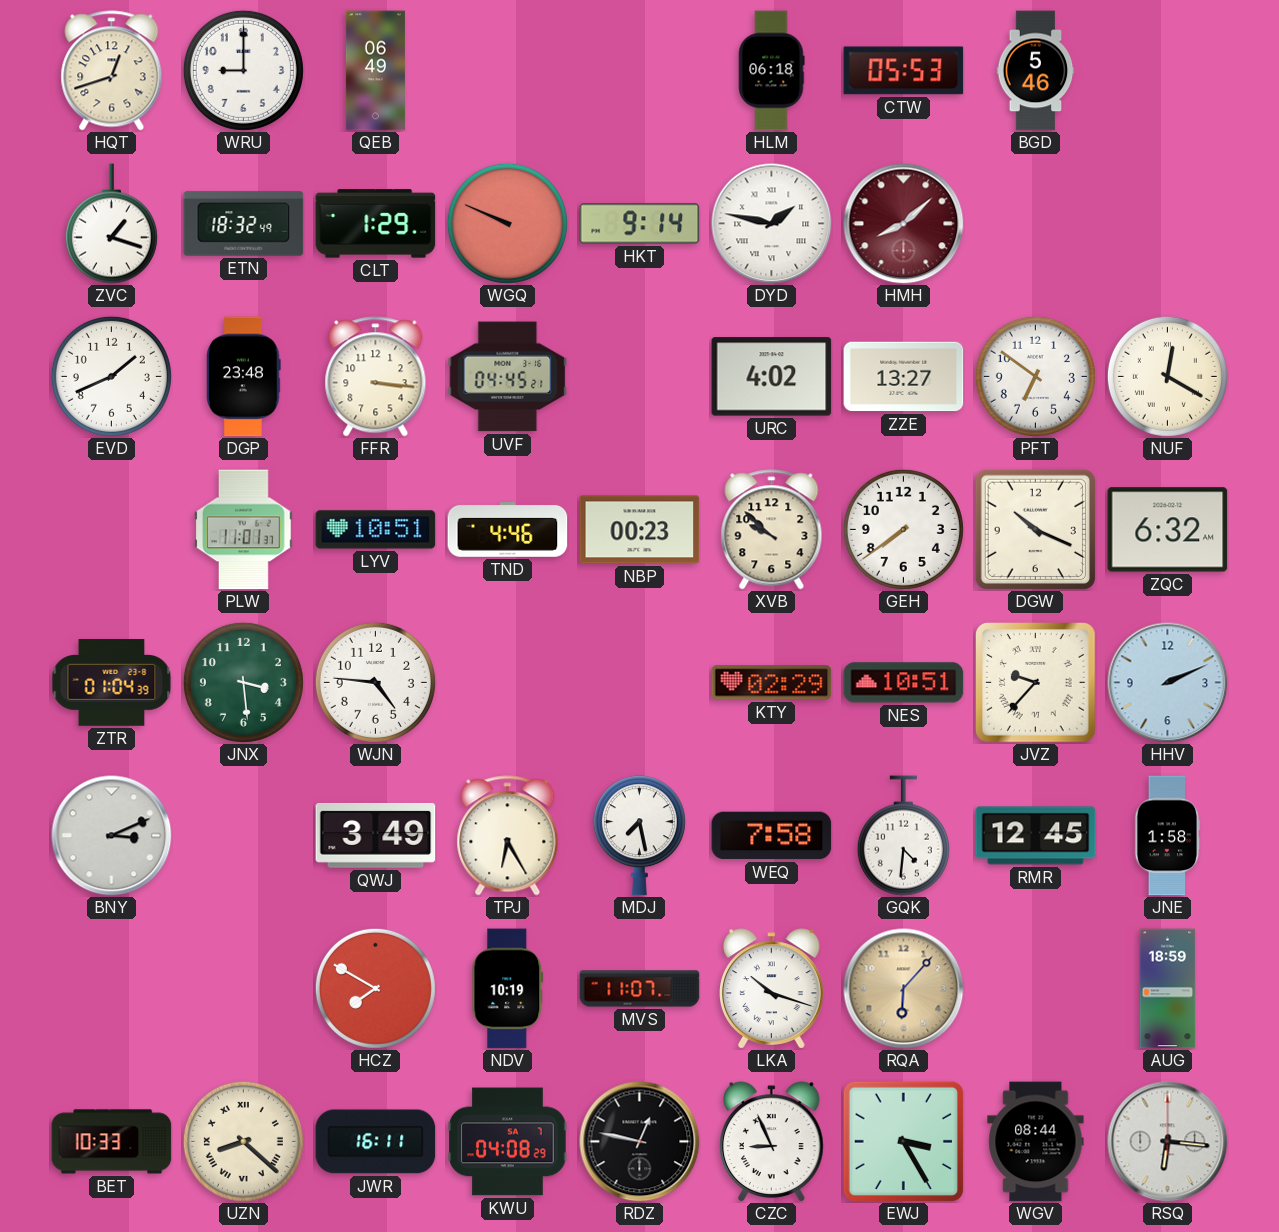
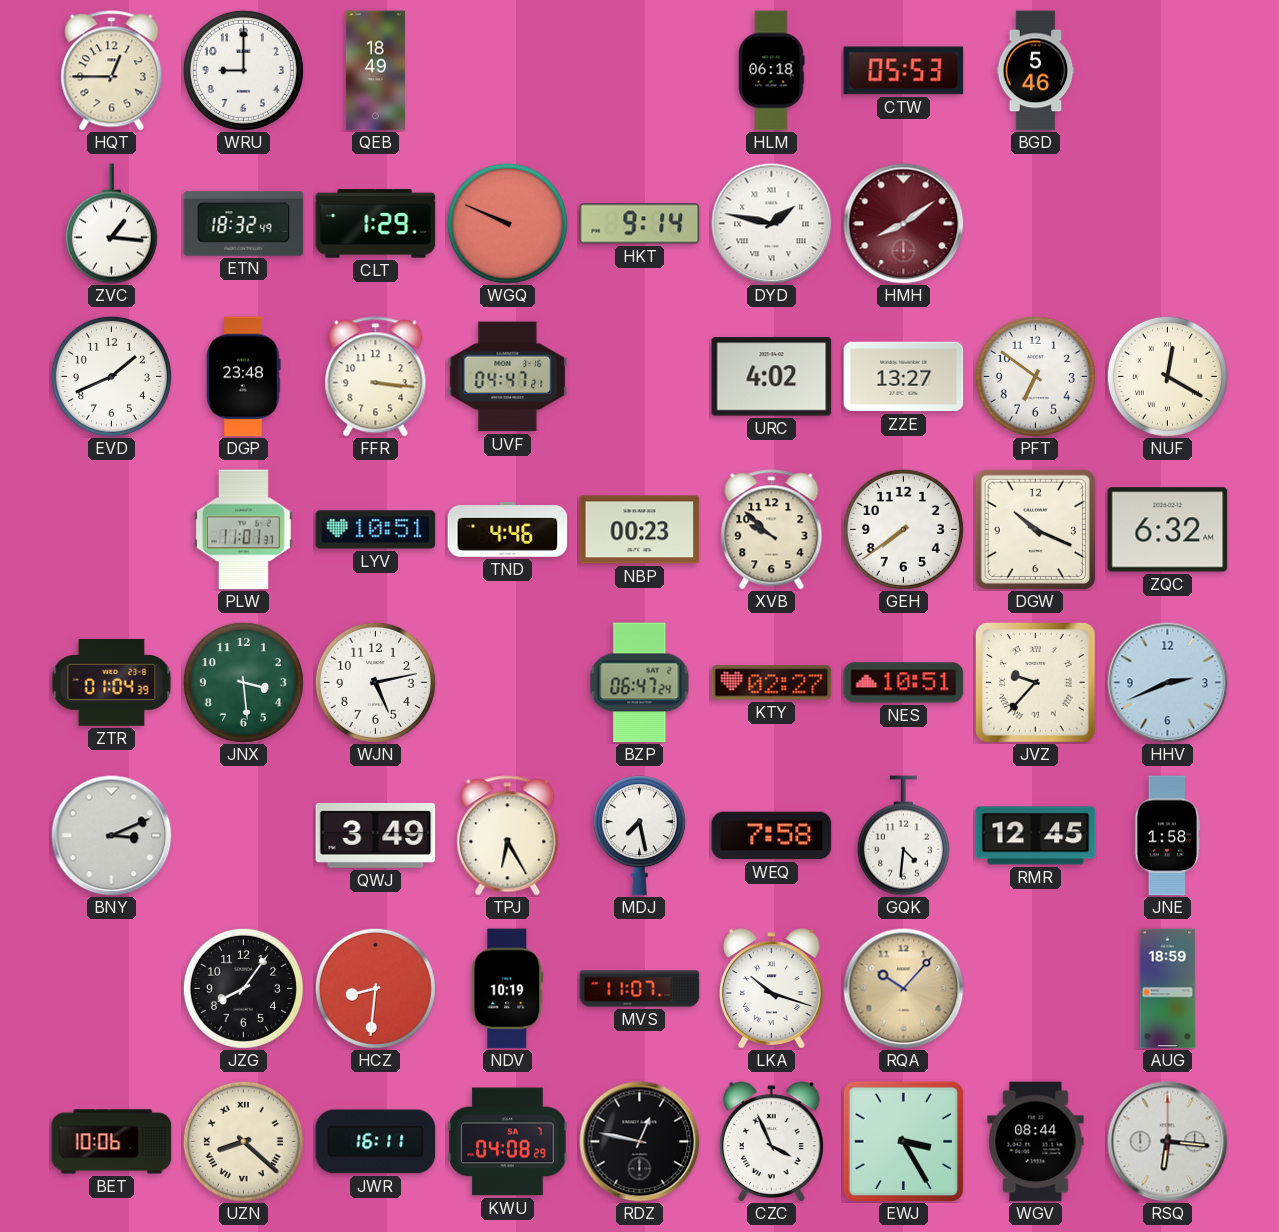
HQT: 12:42 -> 12:45
QEB: 06:49 -> 18:49
ZVC: 1:18 -> 1:16
HMH: 8:08 -> 8:09
UVF: 04:45 -> 04:47
WJN: 4:46 -> 5:13
BZP: none -> 06:47
KTY: 02:29 -> 02:27
HHV: 2:11 -> 2:41
JZG: none -> 8:06
HCZ: 7:50 -> 8:31
RQA: 6:07 -> 10:07
BET: 10:33 -> 10:06
CZC: 8:56 -> 3:56
